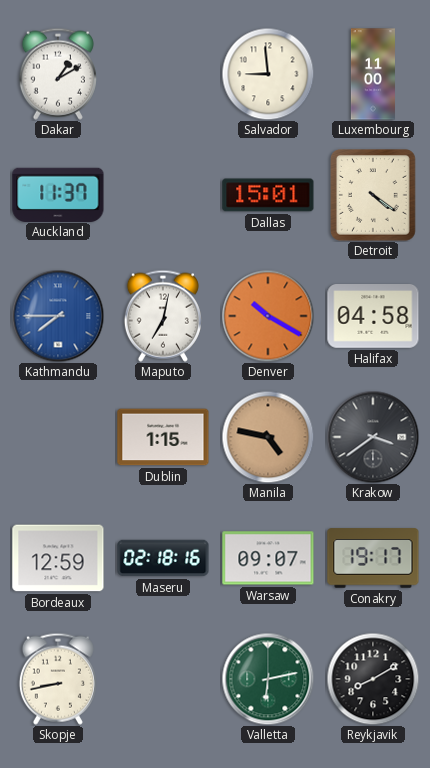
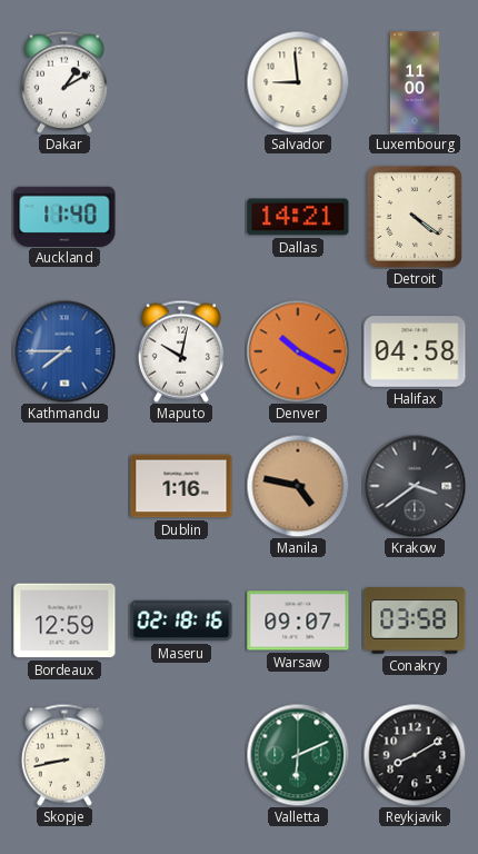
Auckland: 11:37 -> 11:40
Dallas: 15:01 -> 14:21
Maputo: 7:02 -> 10:02
Dublin: 1:15 -> 1:16
Conakry: 19:17 -> 03:58
Valletta: 6:13 -> 6:11
